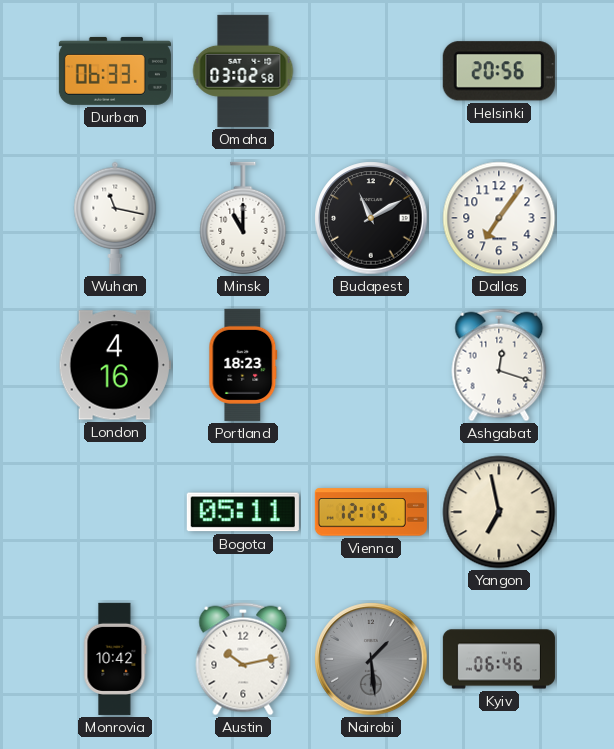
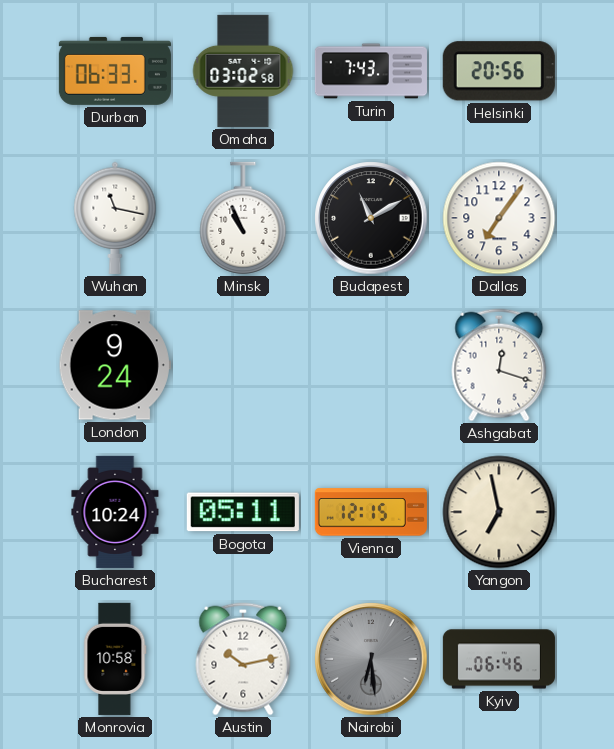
Turin: none -> 7:43
Minsk: 11:00 -> 10:56
London: 4:16 -> 9:24
Portland: 18:23 -> none
Bucharest: none -> 10:24
Monrovia: 10:42 -> 10:58
Nairobi: 1:29 -> 6:29
